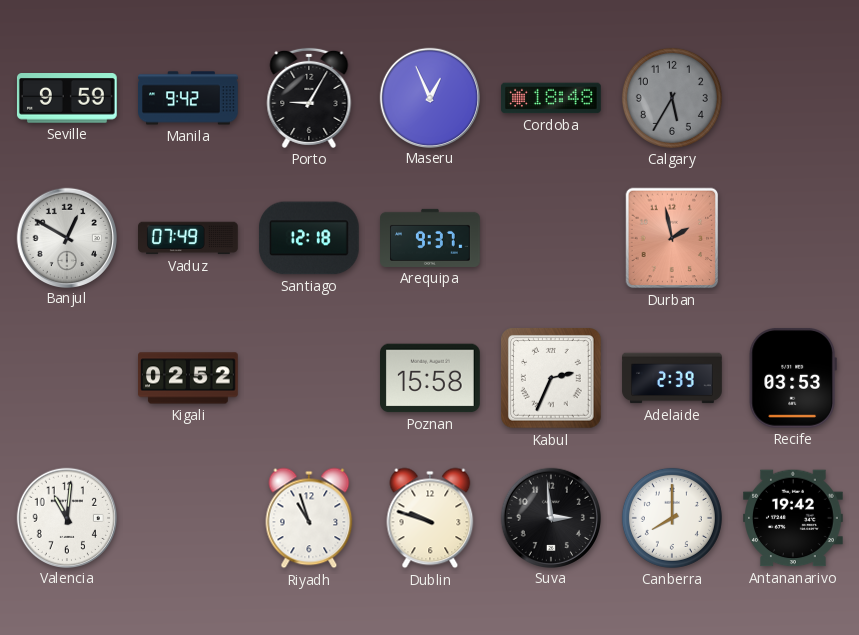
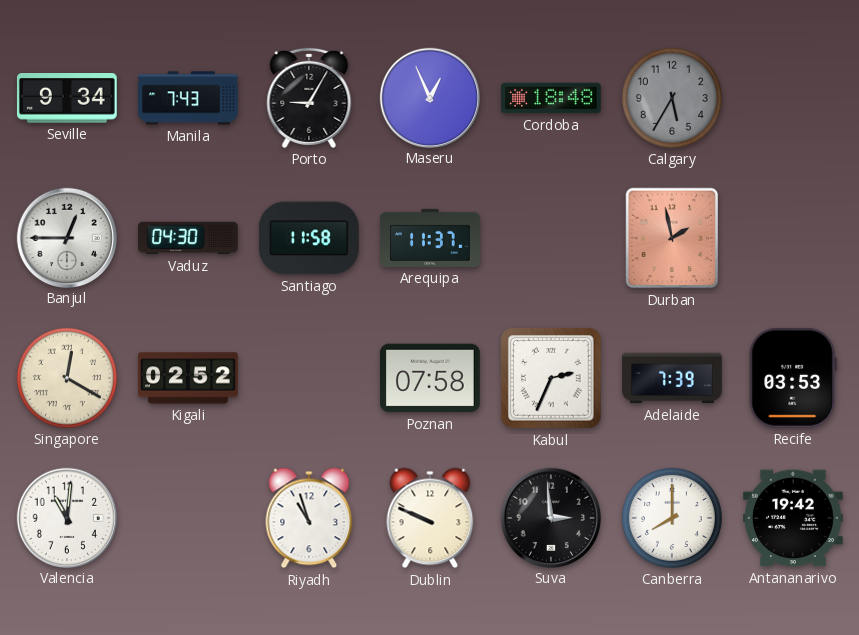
Seville: 9:59 -> 9:34
Manila: 9:42 -> 7:43
Banjul: 12:50 -> 12:45
Vaduz: 07:49 -> 04:30
Santiago: 12:18 -> 11:58
Arequipa: 9:37 -> 11:37
Singapore: none -> 12:20
Poznan: 15:58 -> 07:58
Adelaide: 2:39 -> 7:39
Dublin: 9:48 -> 9:49
